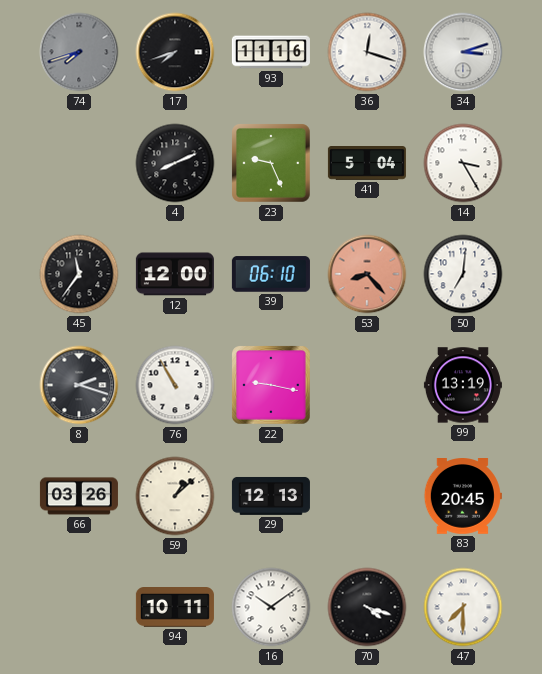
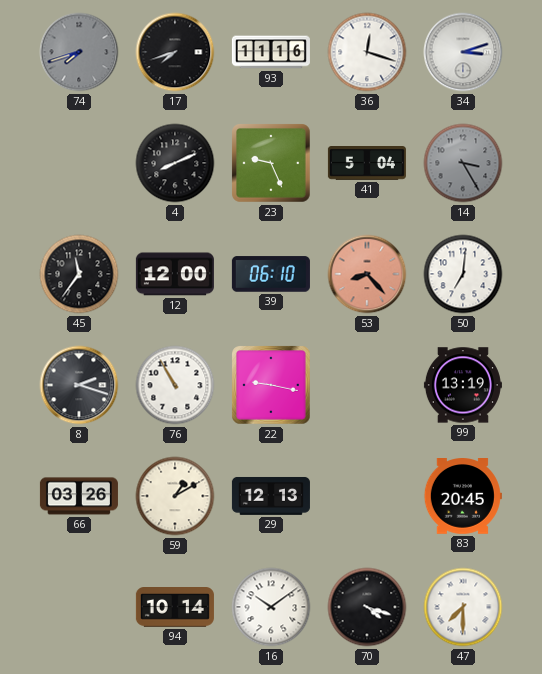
14 dial: white -> grey
59: 1:08 -> 1:10
94: 10:11 -> 10:14
